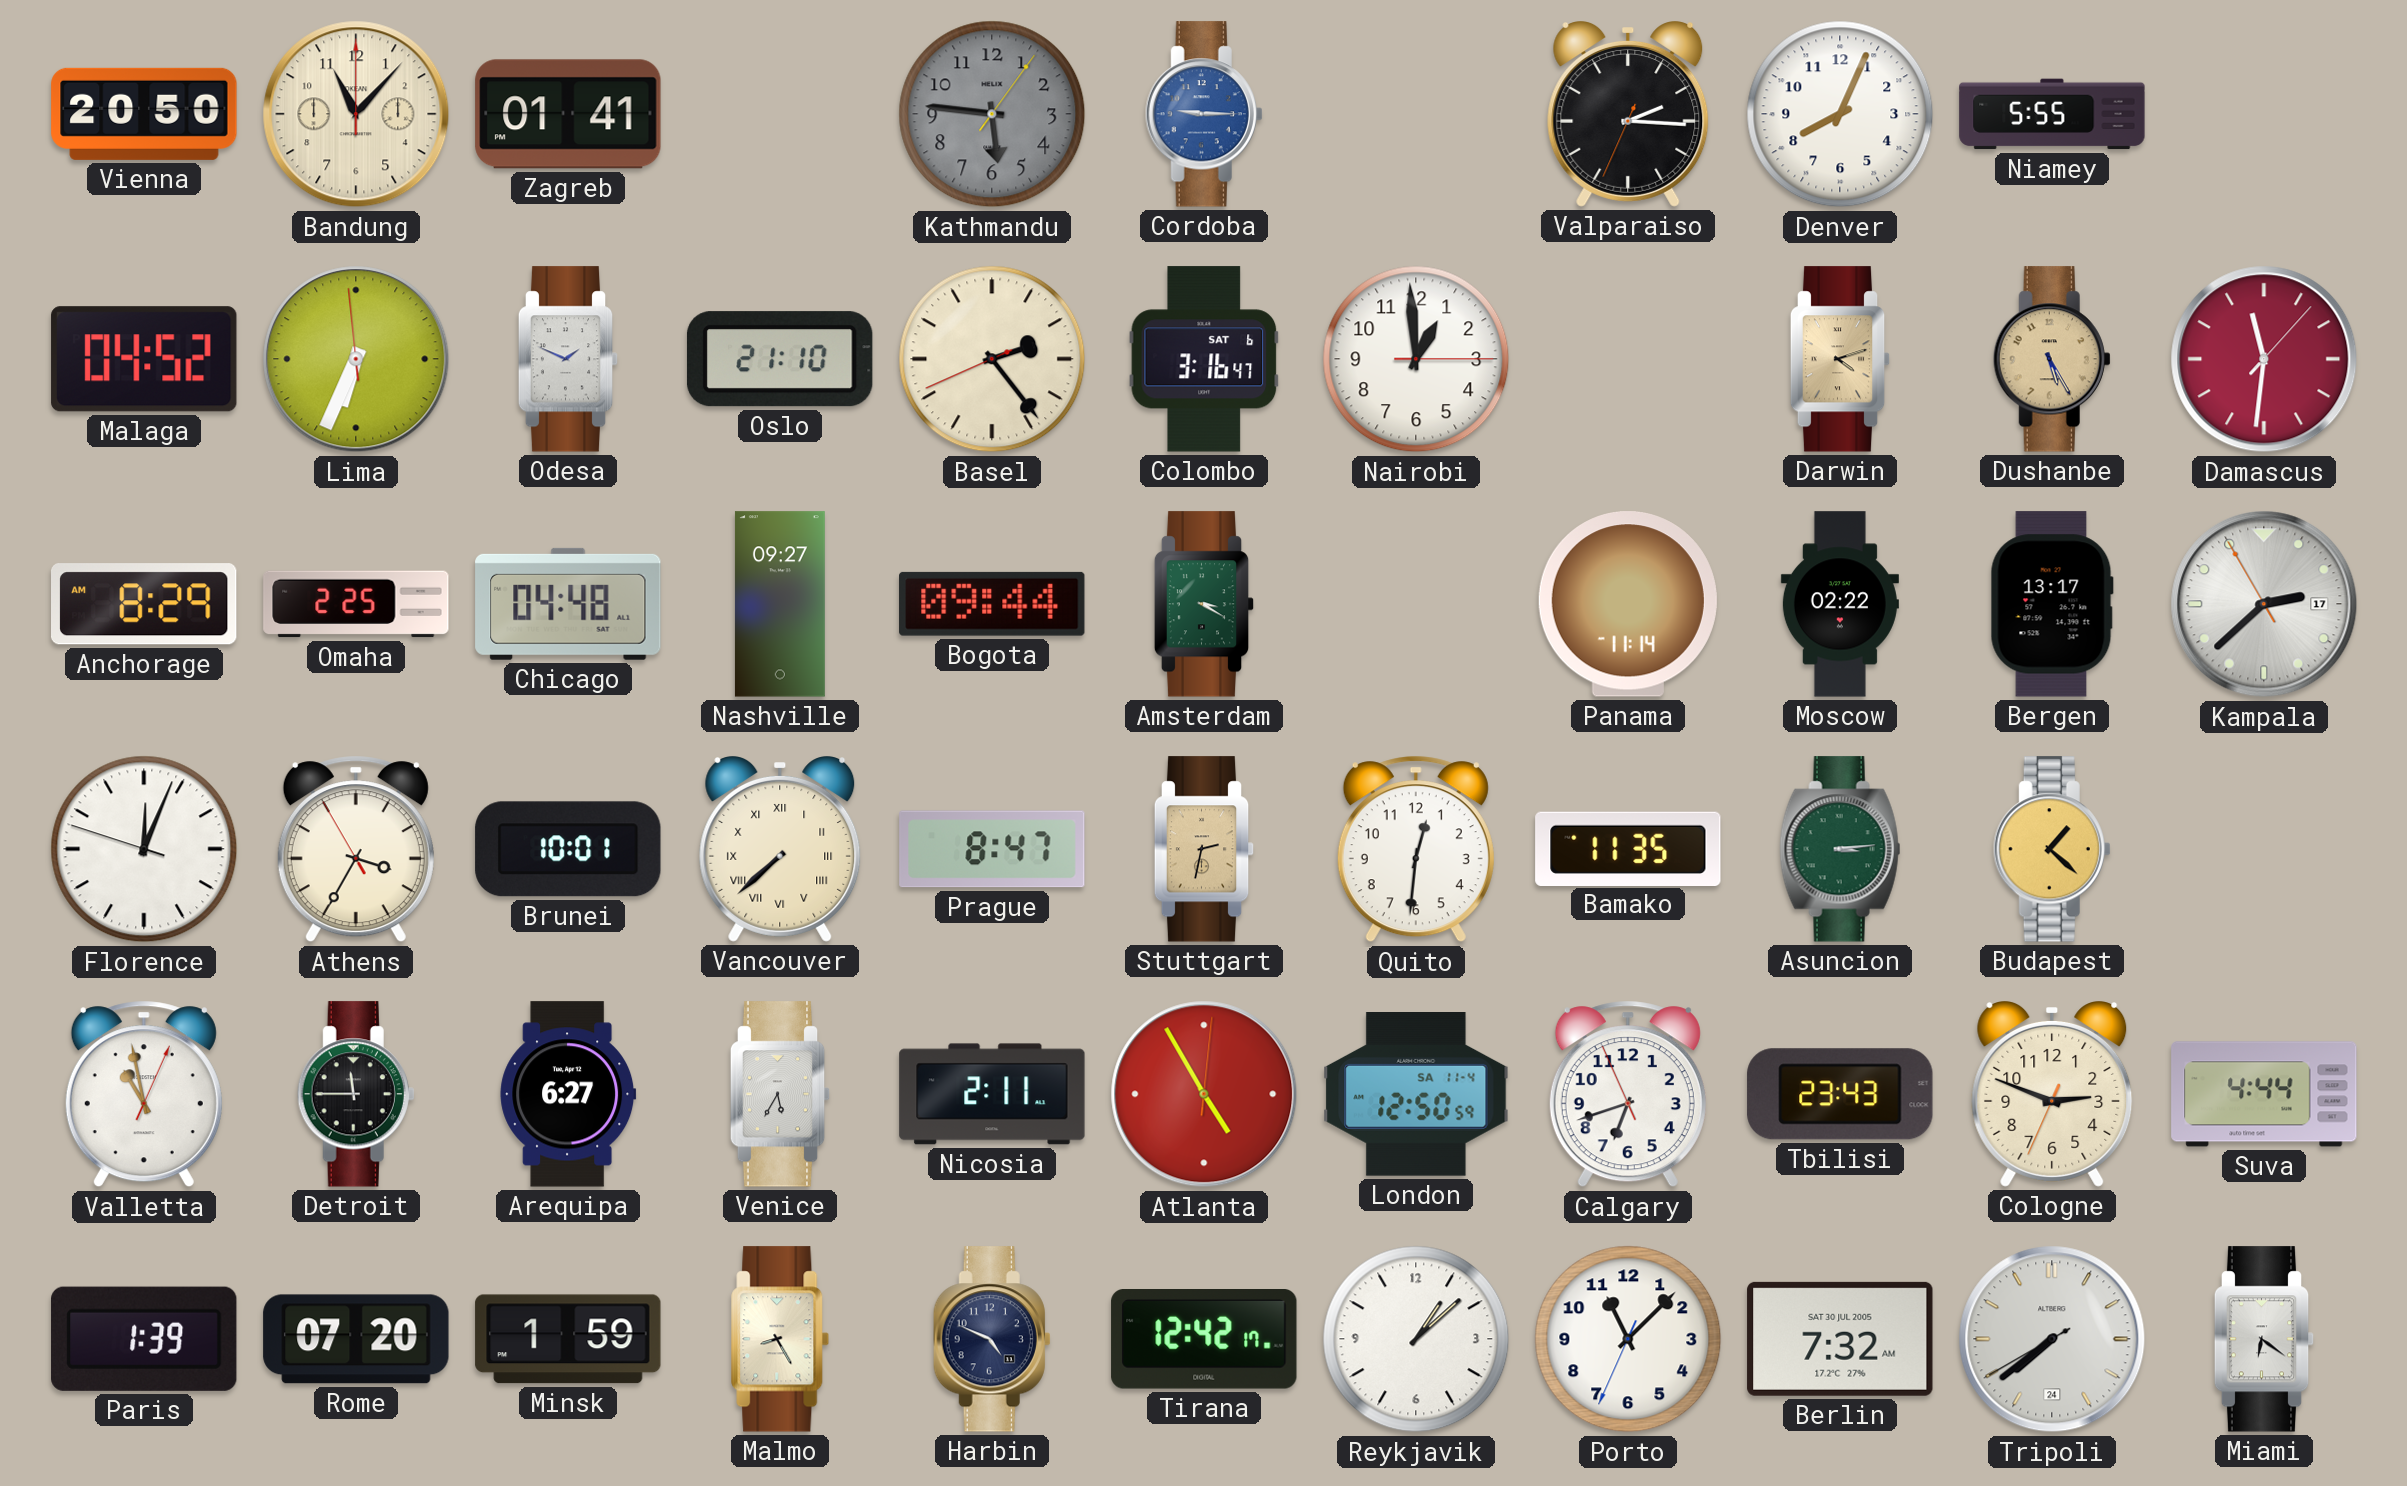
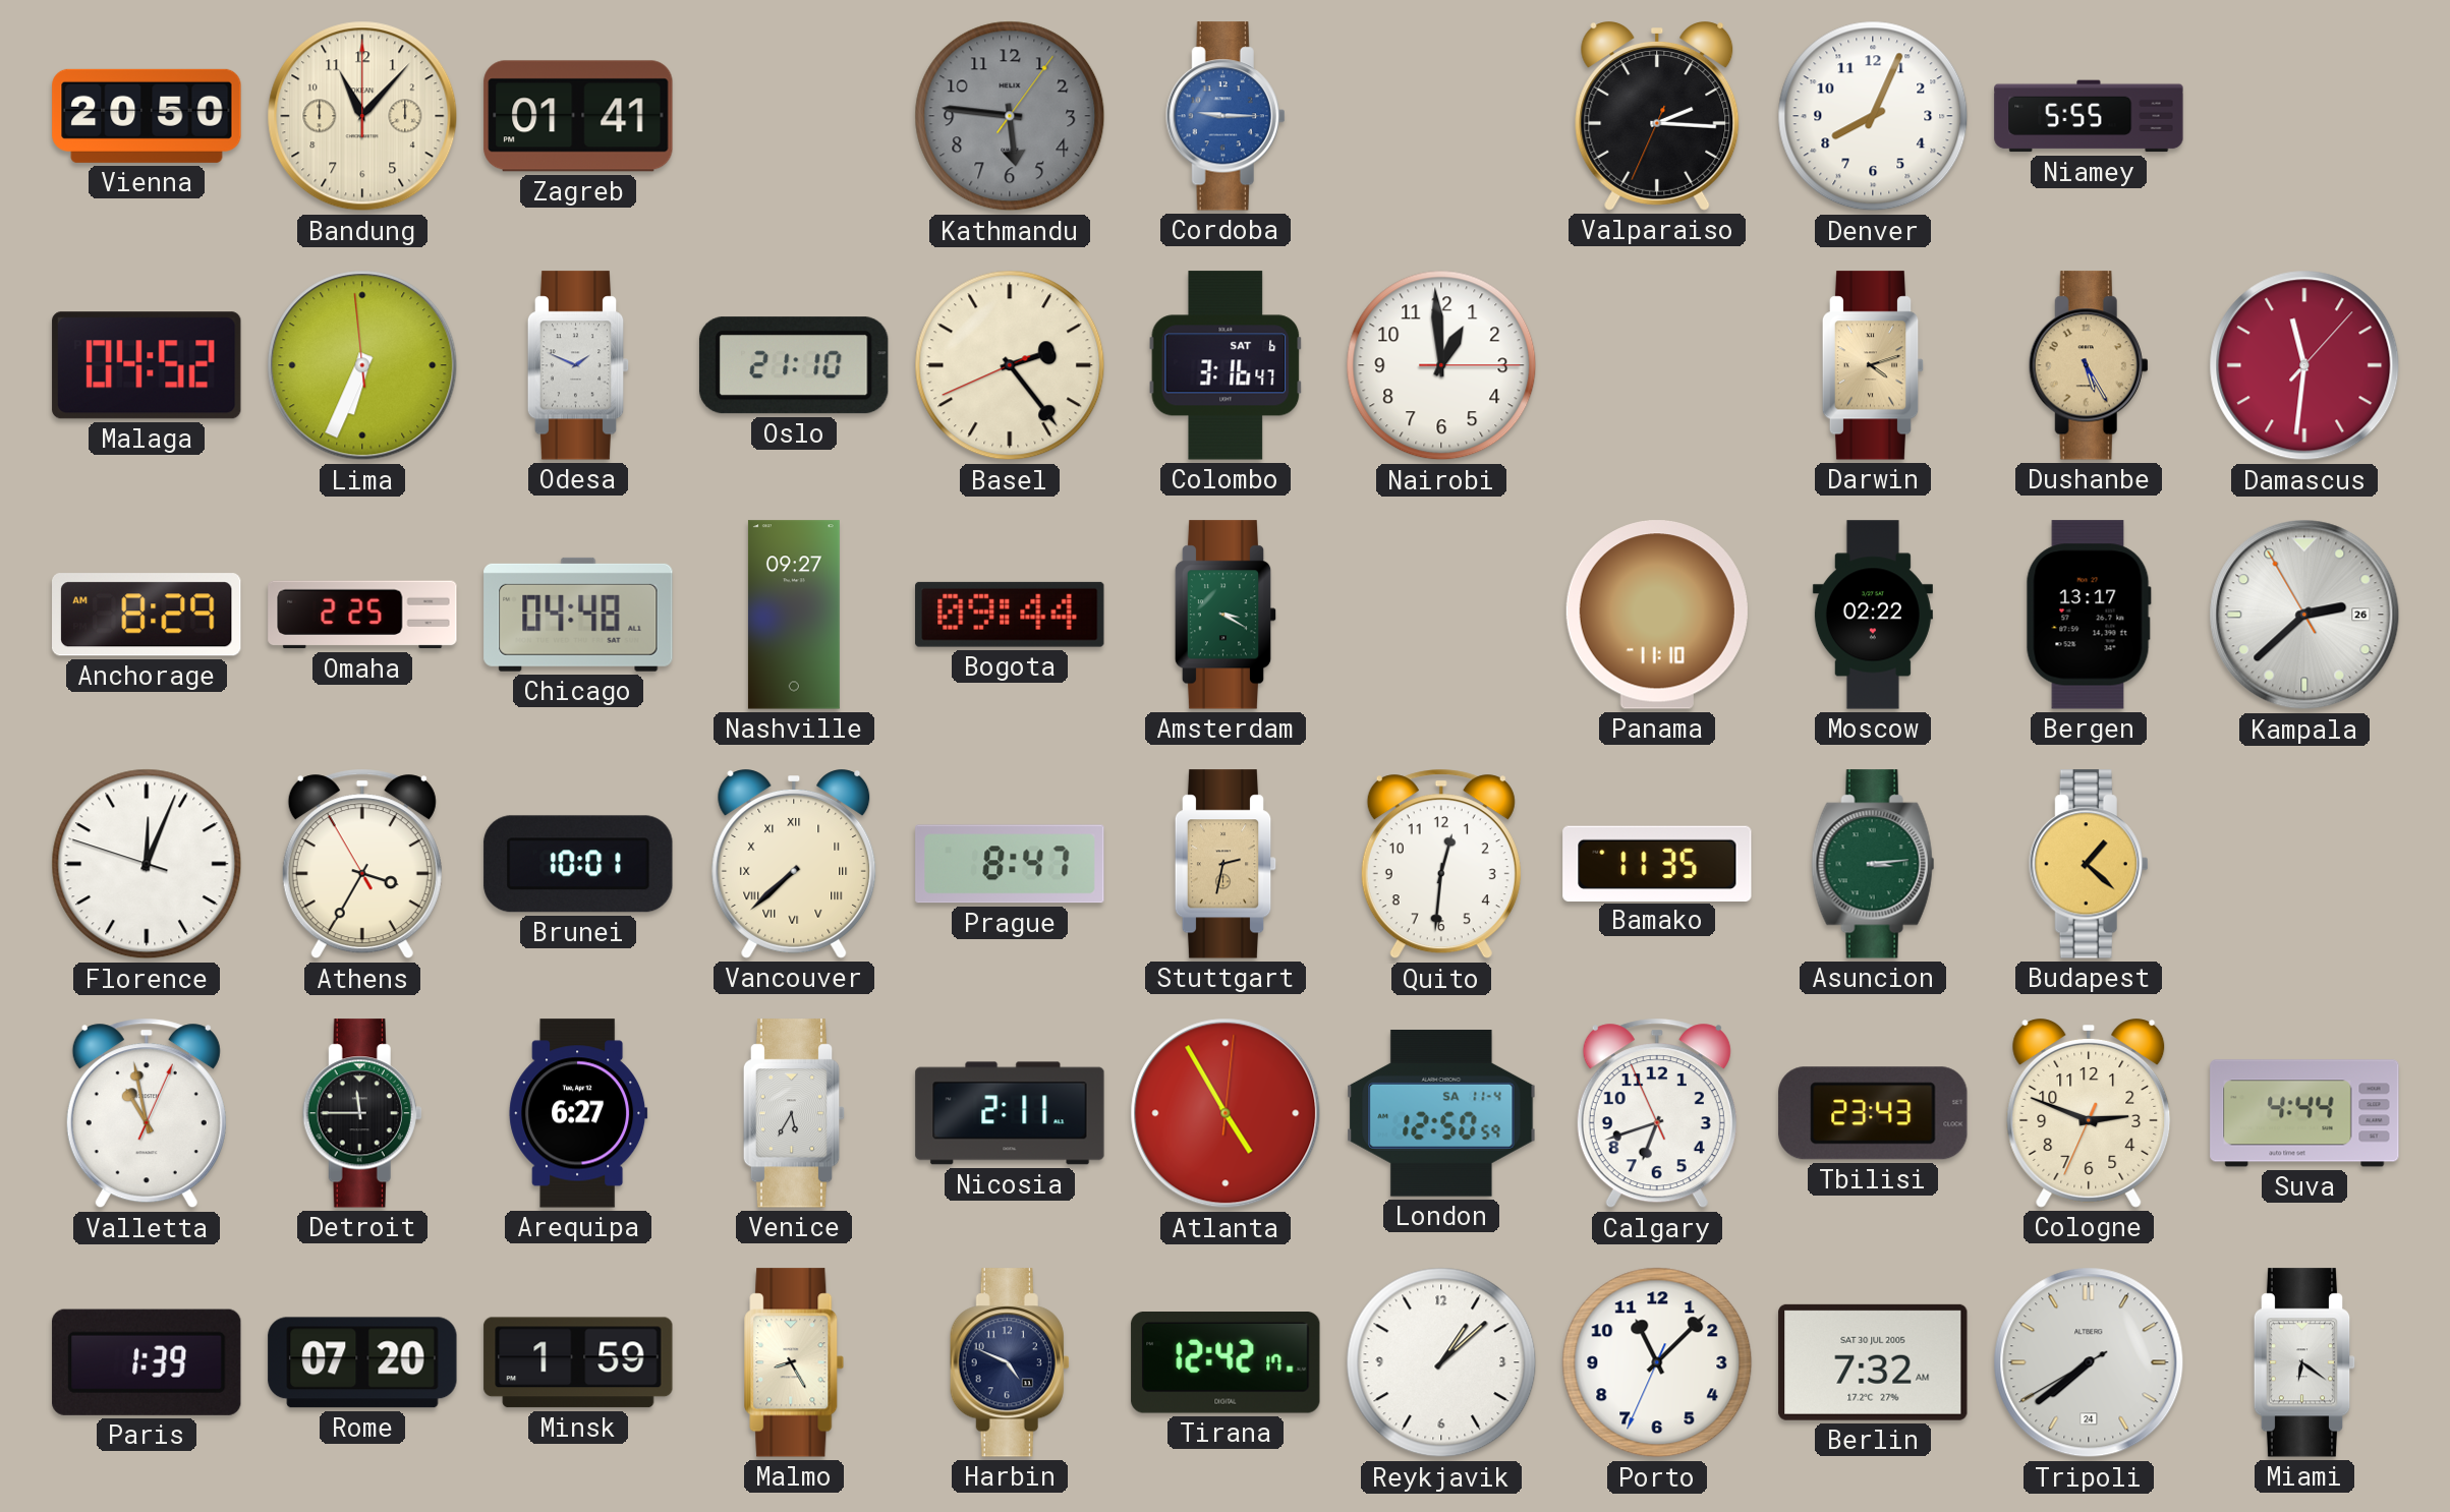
Panama: 11:14 -> 11:10
Kampala date: 17 -> 26
